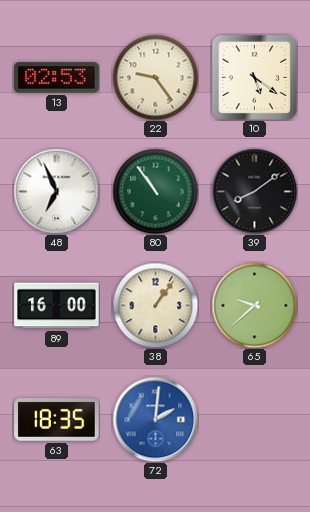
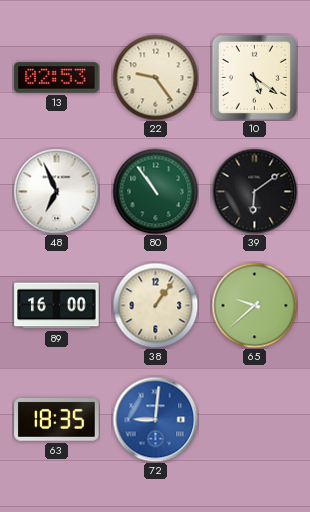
39: 8:09 -> 6:09
72: 2:01 -> 9:01
